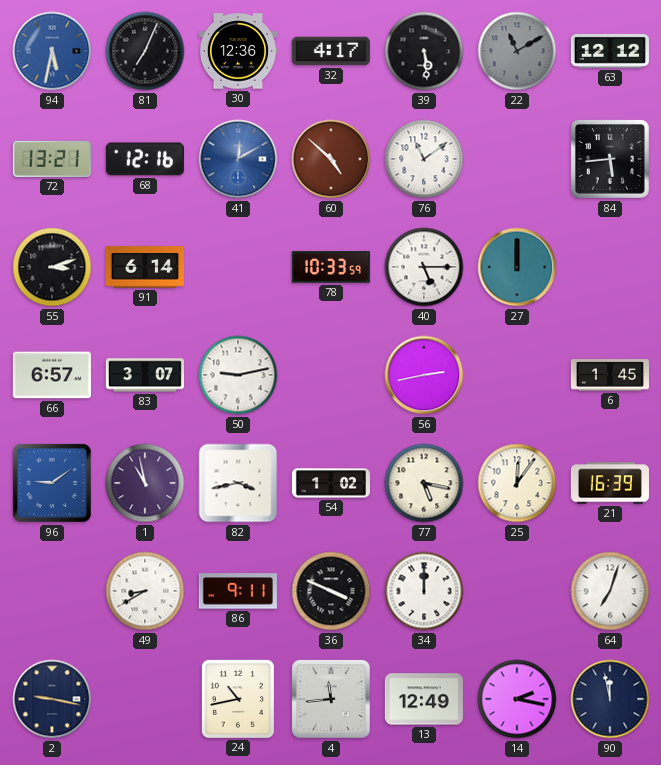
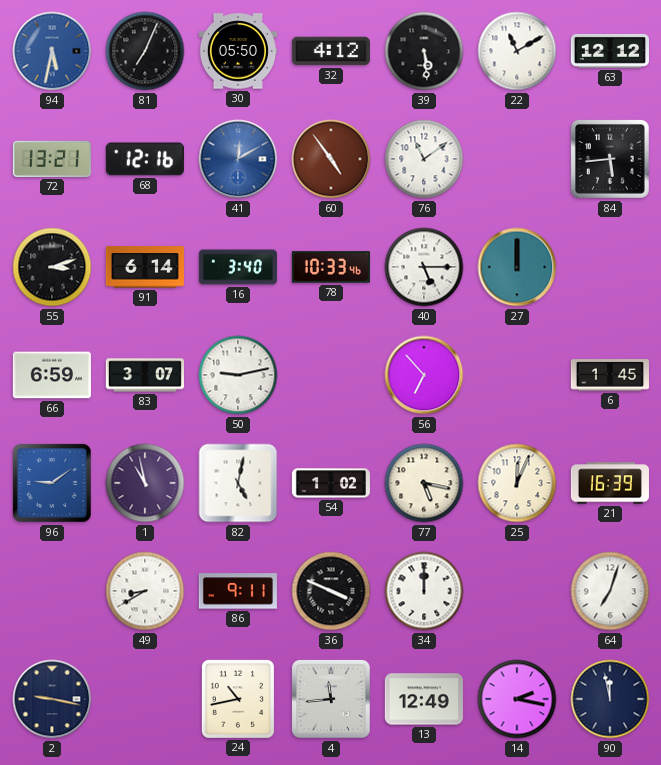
30: 12:36 -> 05:50
32: 4:17 -> 4:12
22 dial: grey -> white
60: 4:52 -> 4:54
16: none -> 3:40
78: 10:33:59 -> 10:33:46
66: 6:57 -> 6:59
56: 2:43 -> 6:53
82: 3:43 -> 5:02
25: 12:06 -> 12:04
